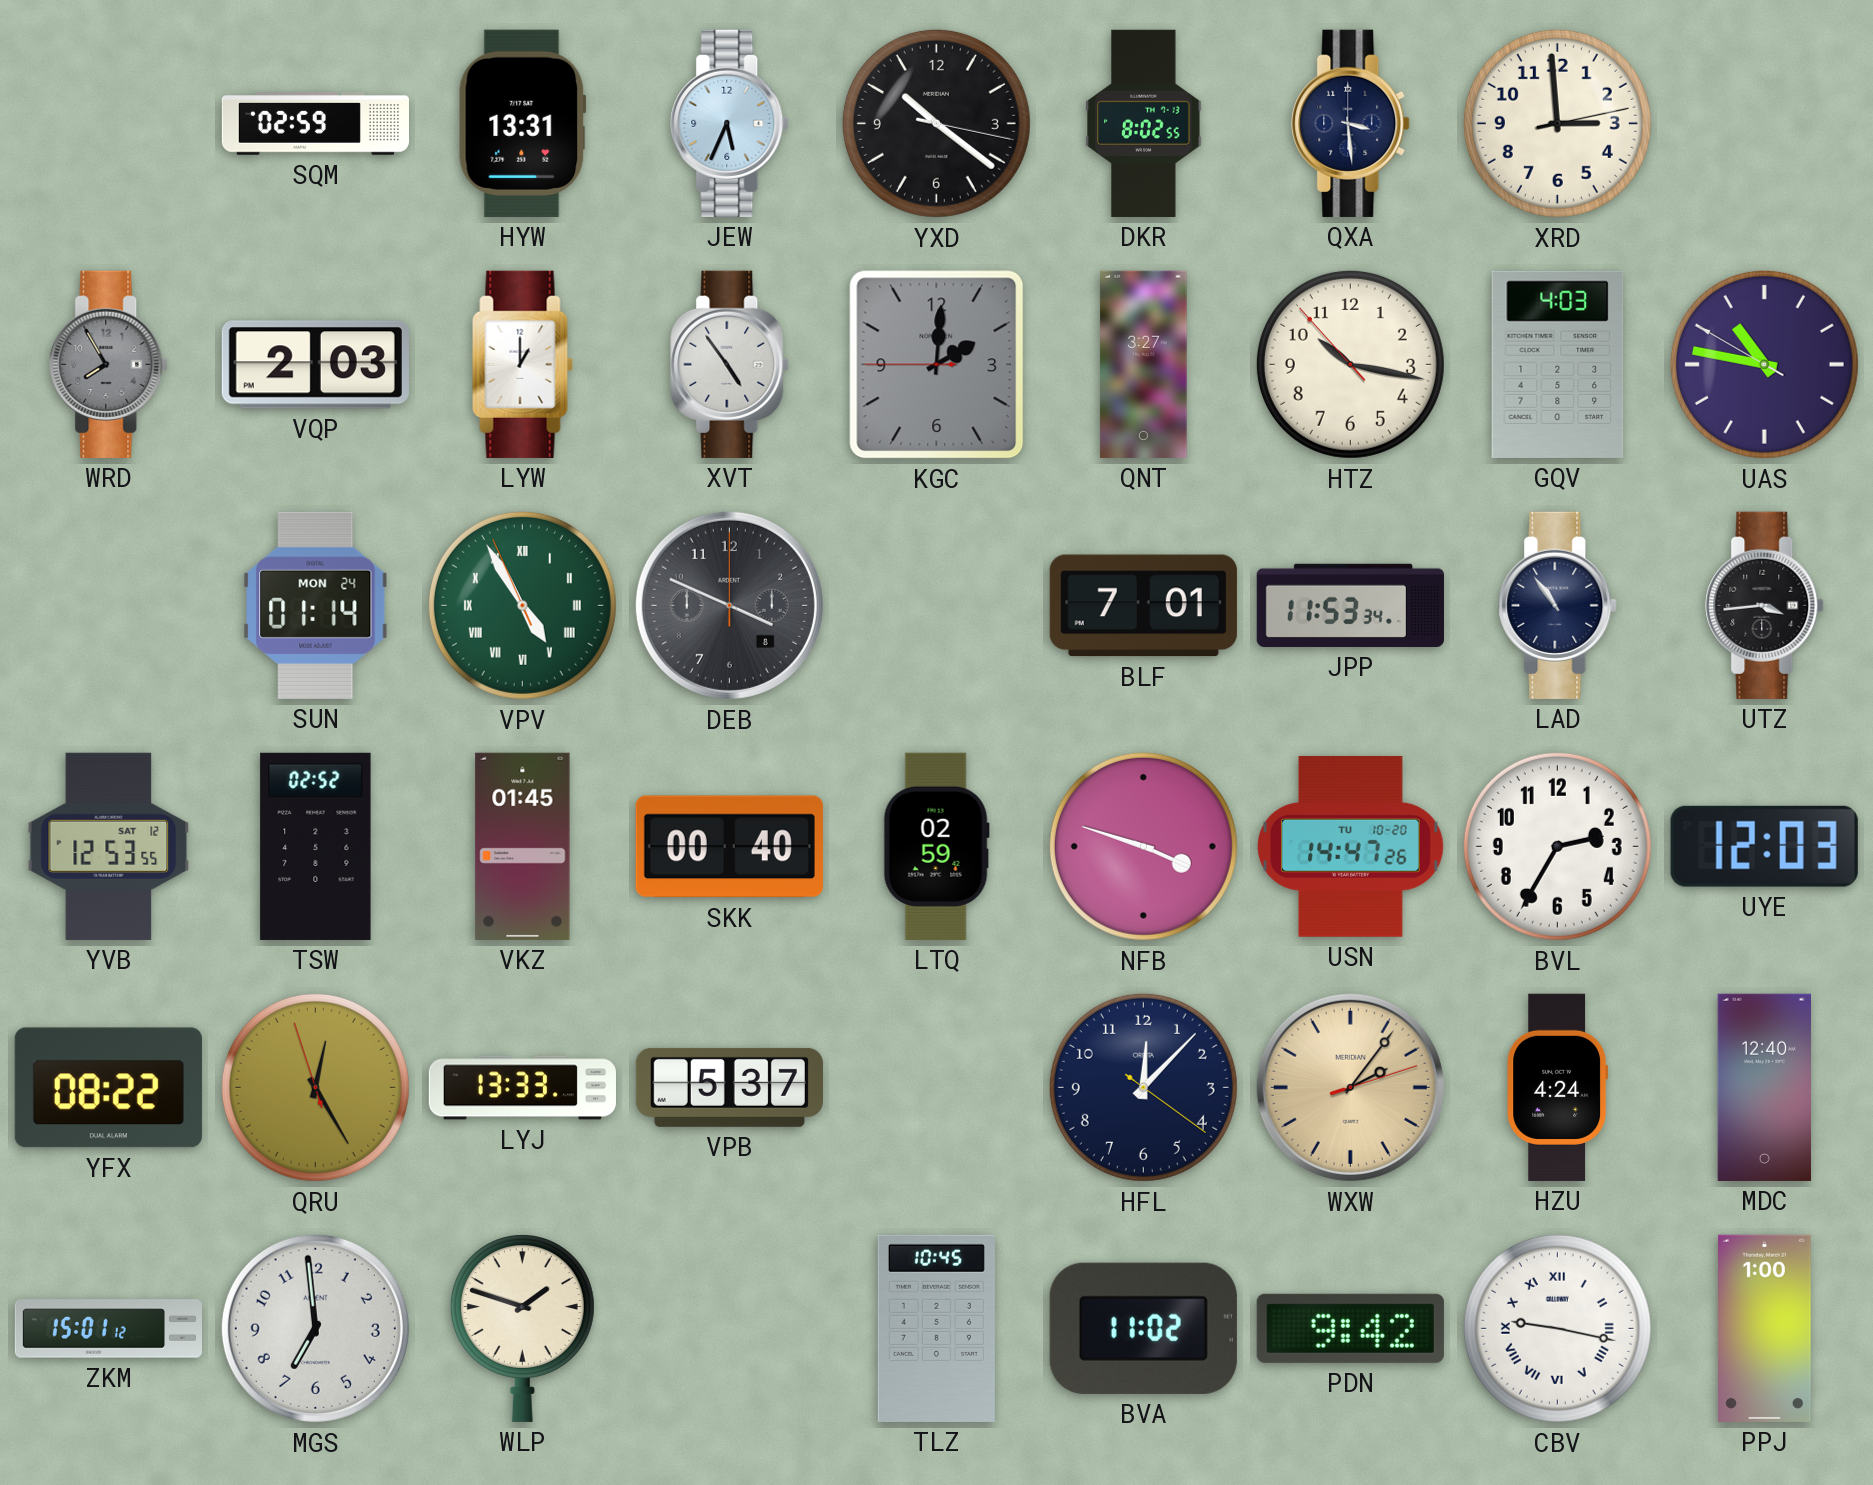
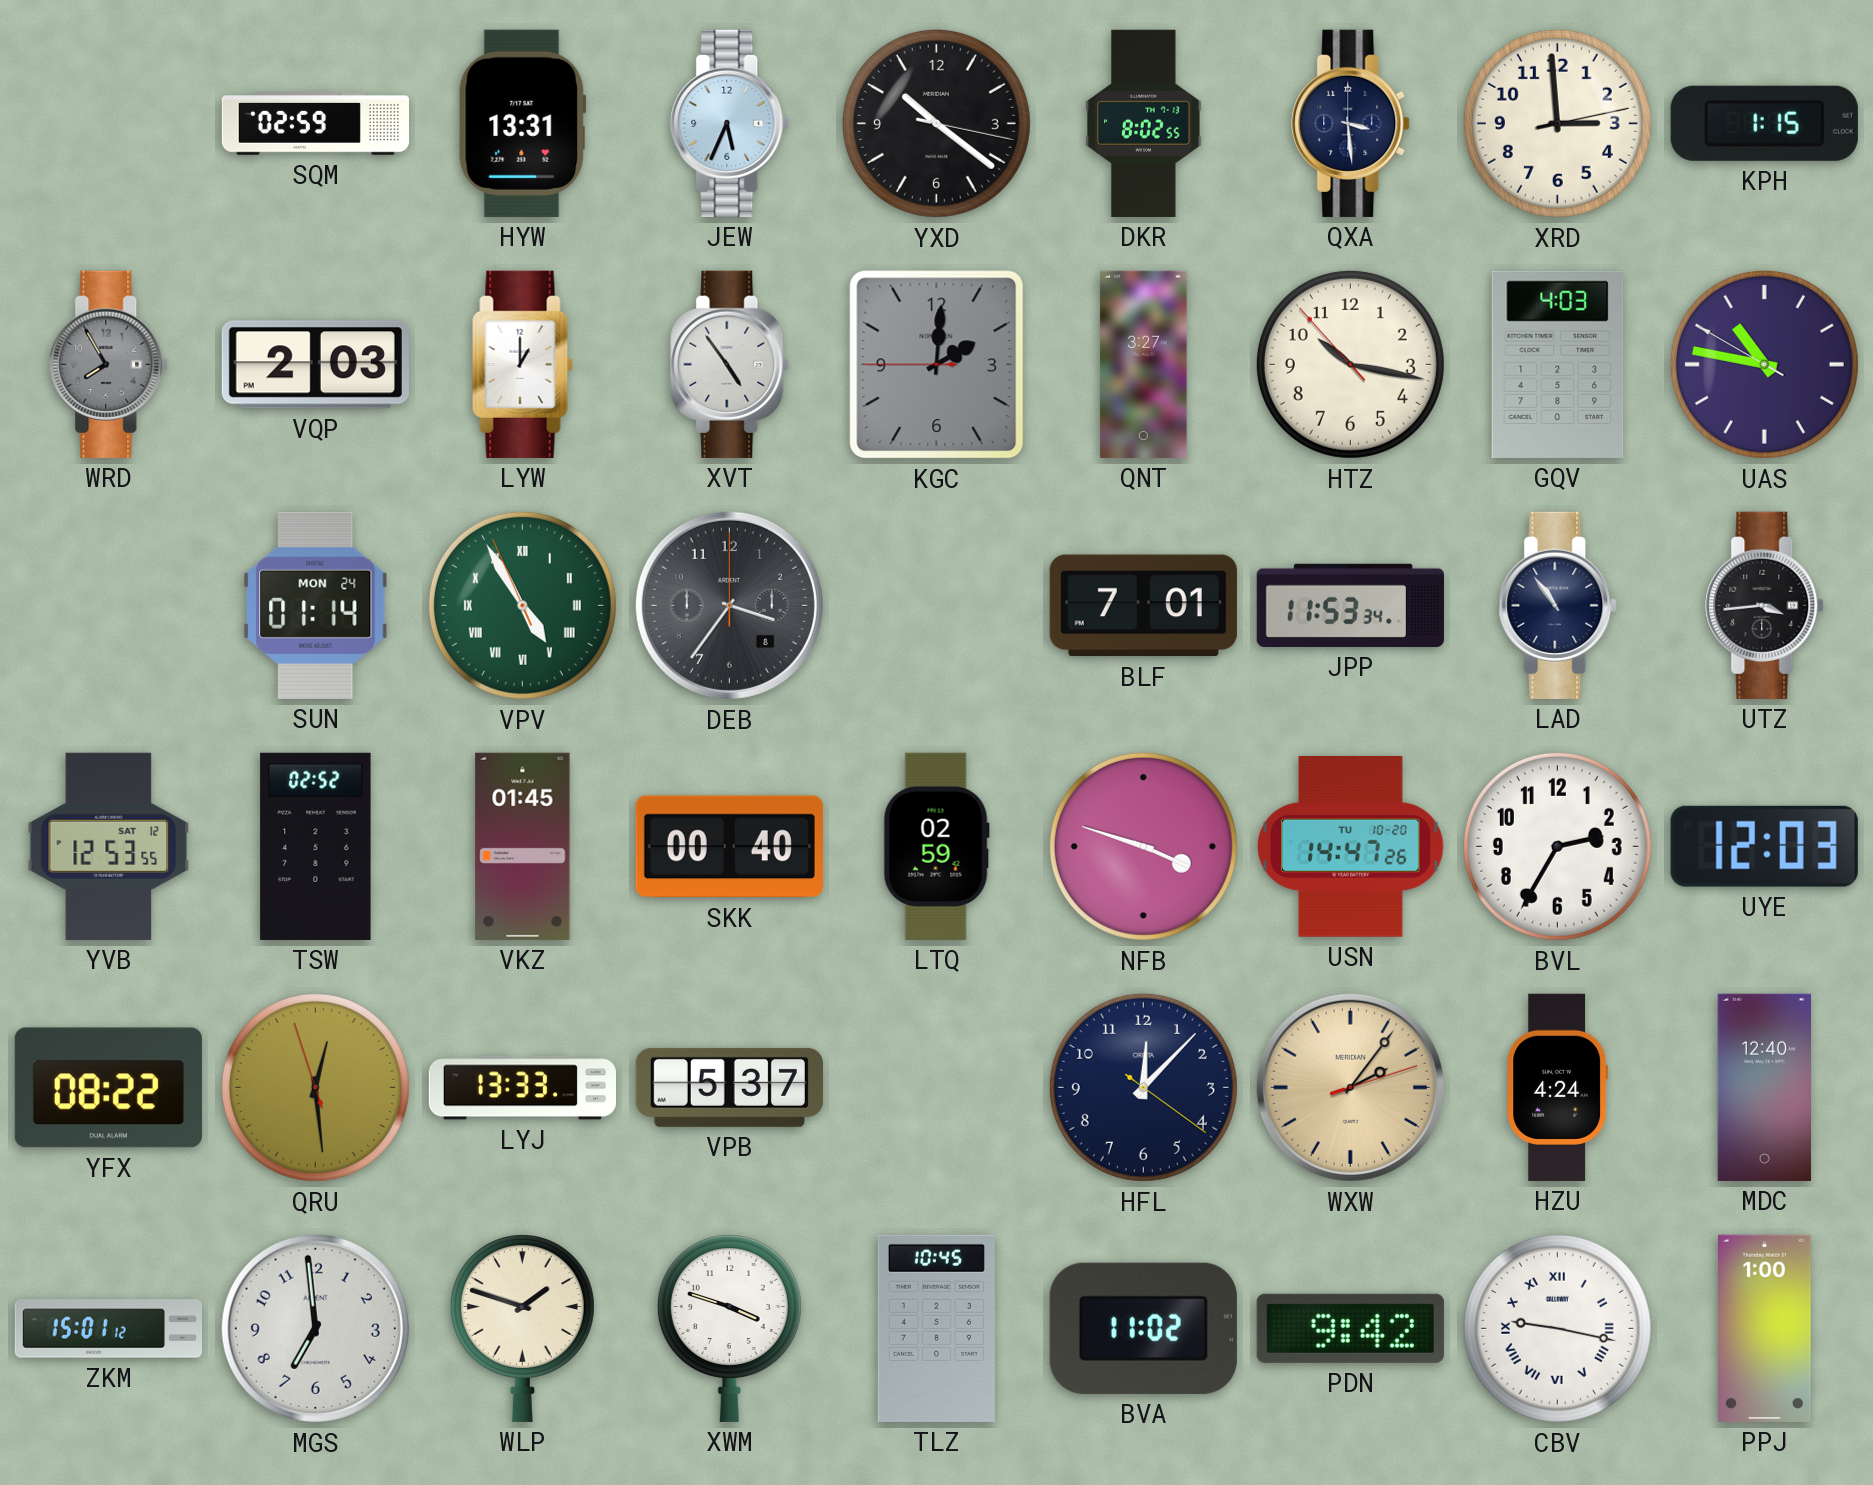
KPH: none -> 1:15
DEB: 3:49 -> 3:36
QRU: 12:24 -> 12:28
XWM: none -> 3:48
